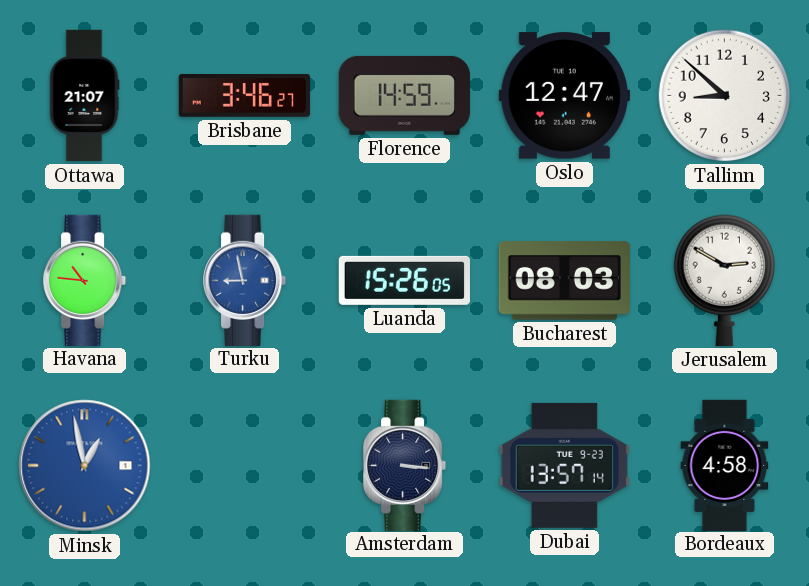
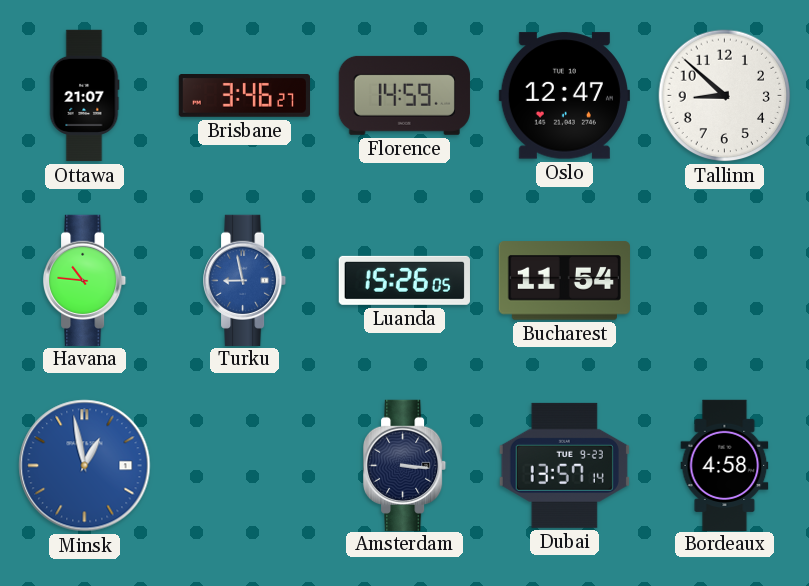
Bucharest: 08:03 -> 11:54
Jerusalem: 2:50 -> none
